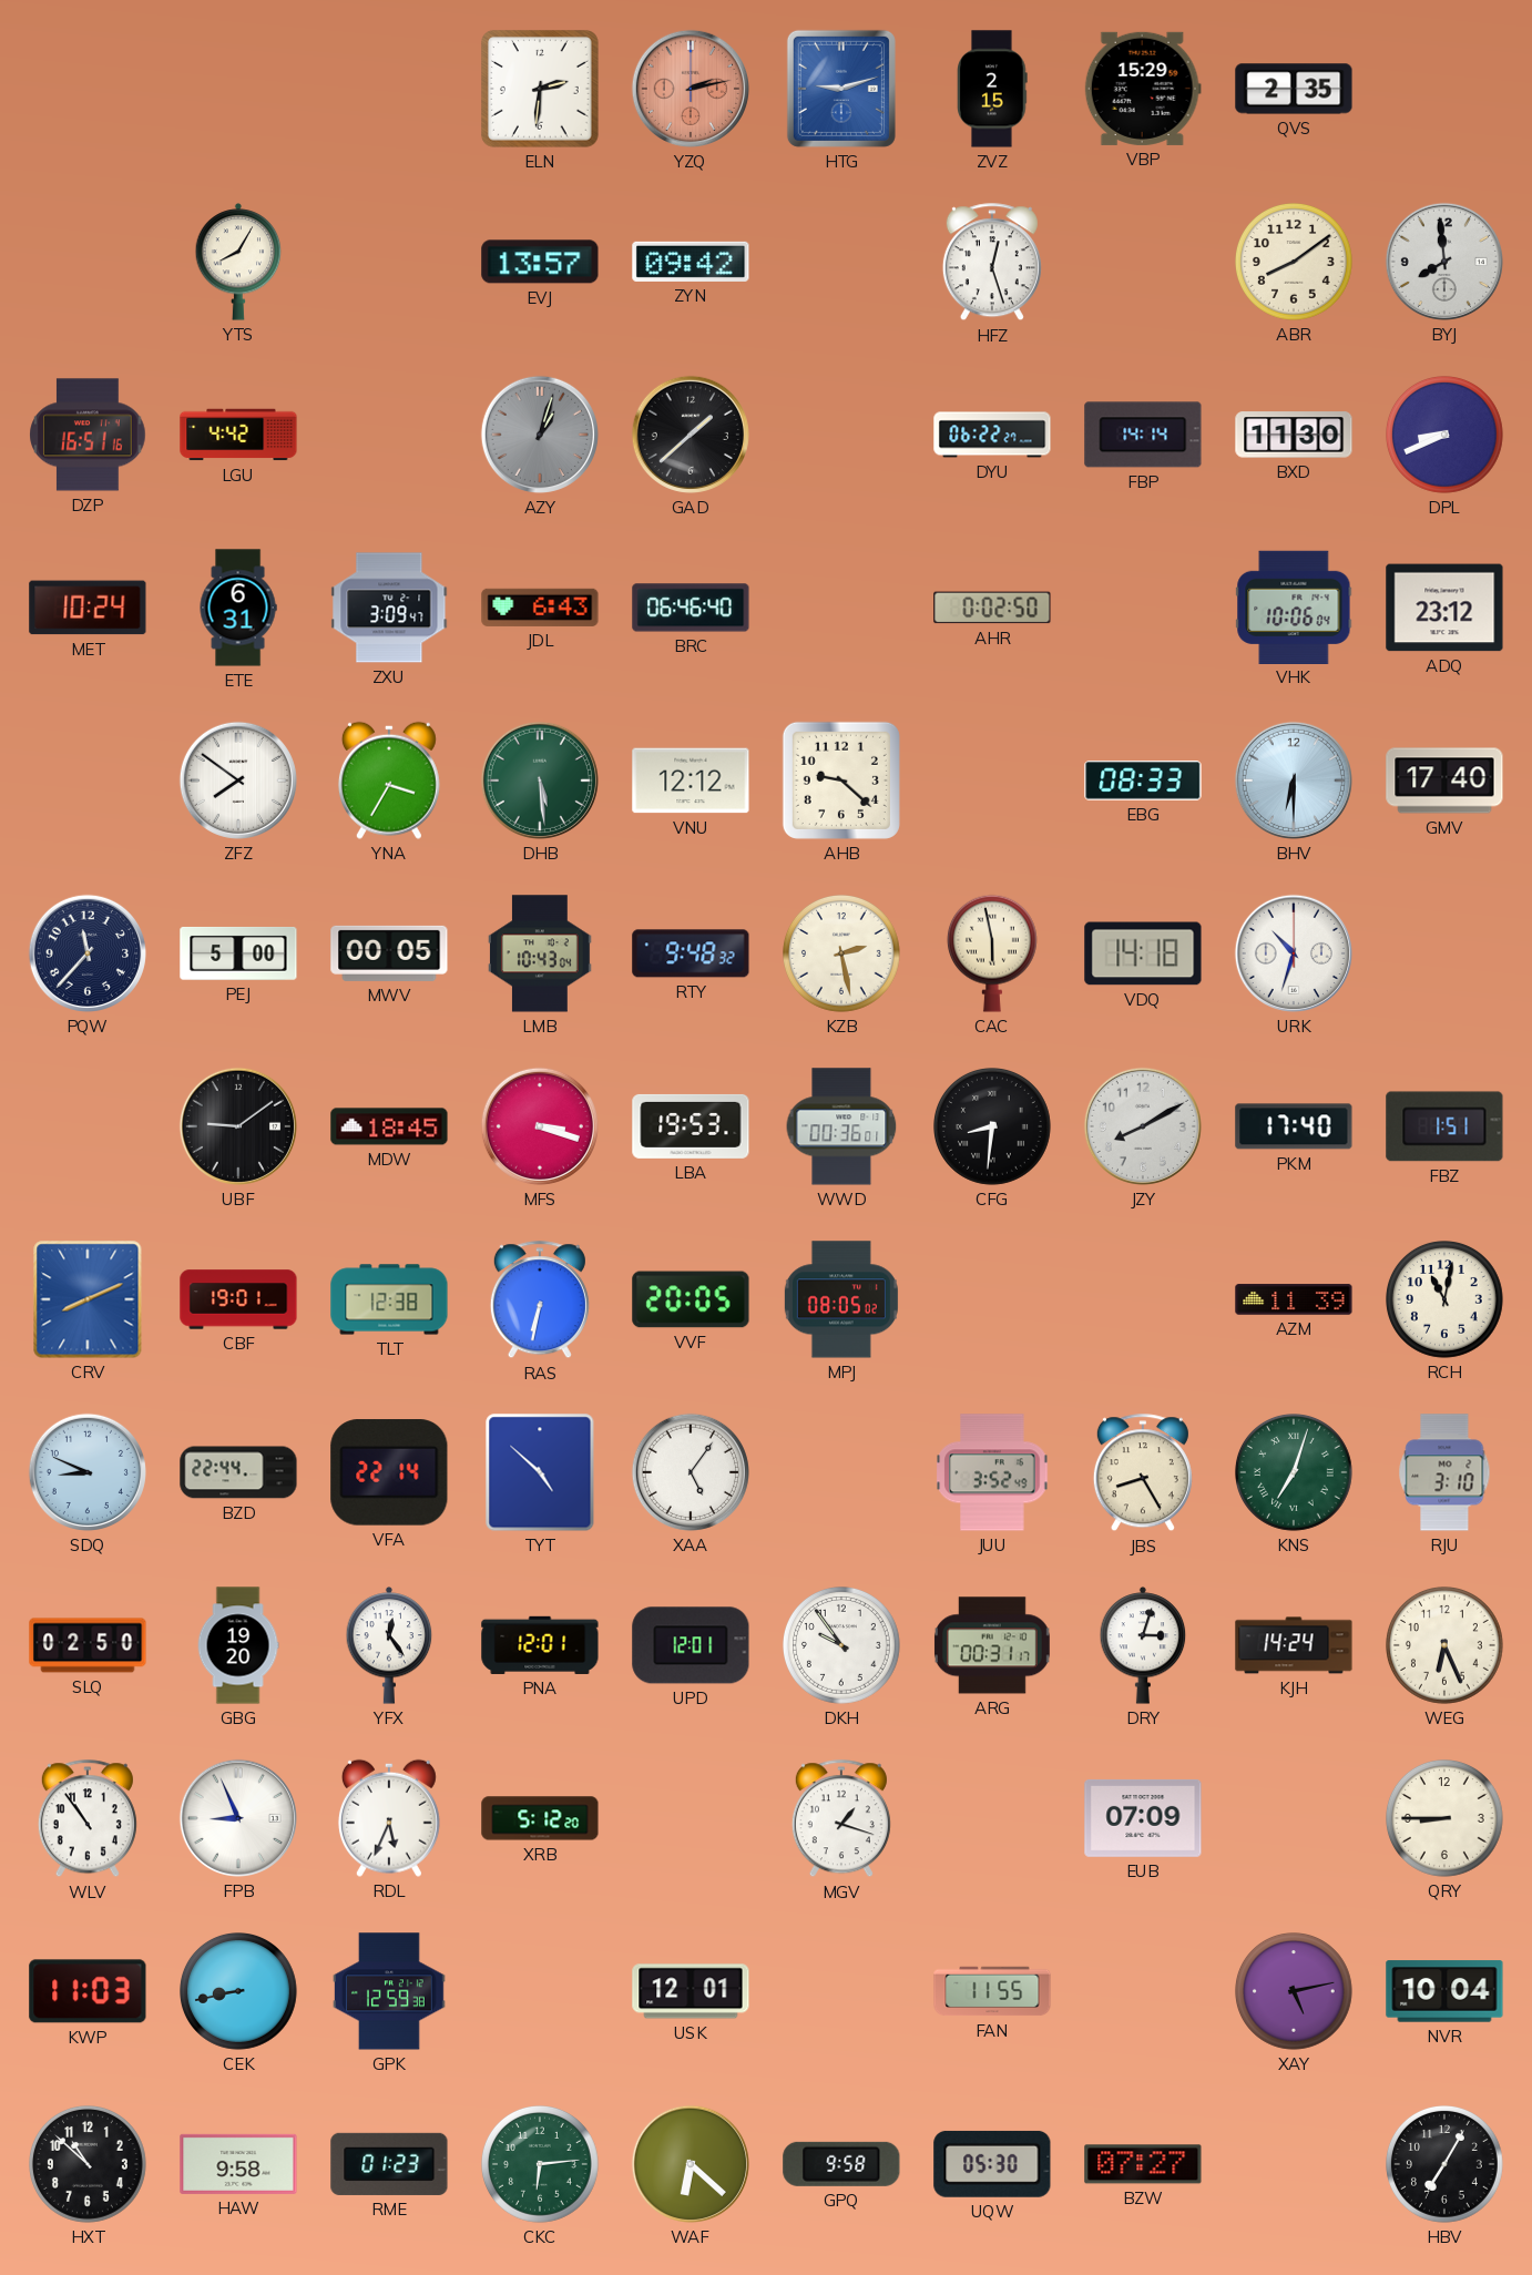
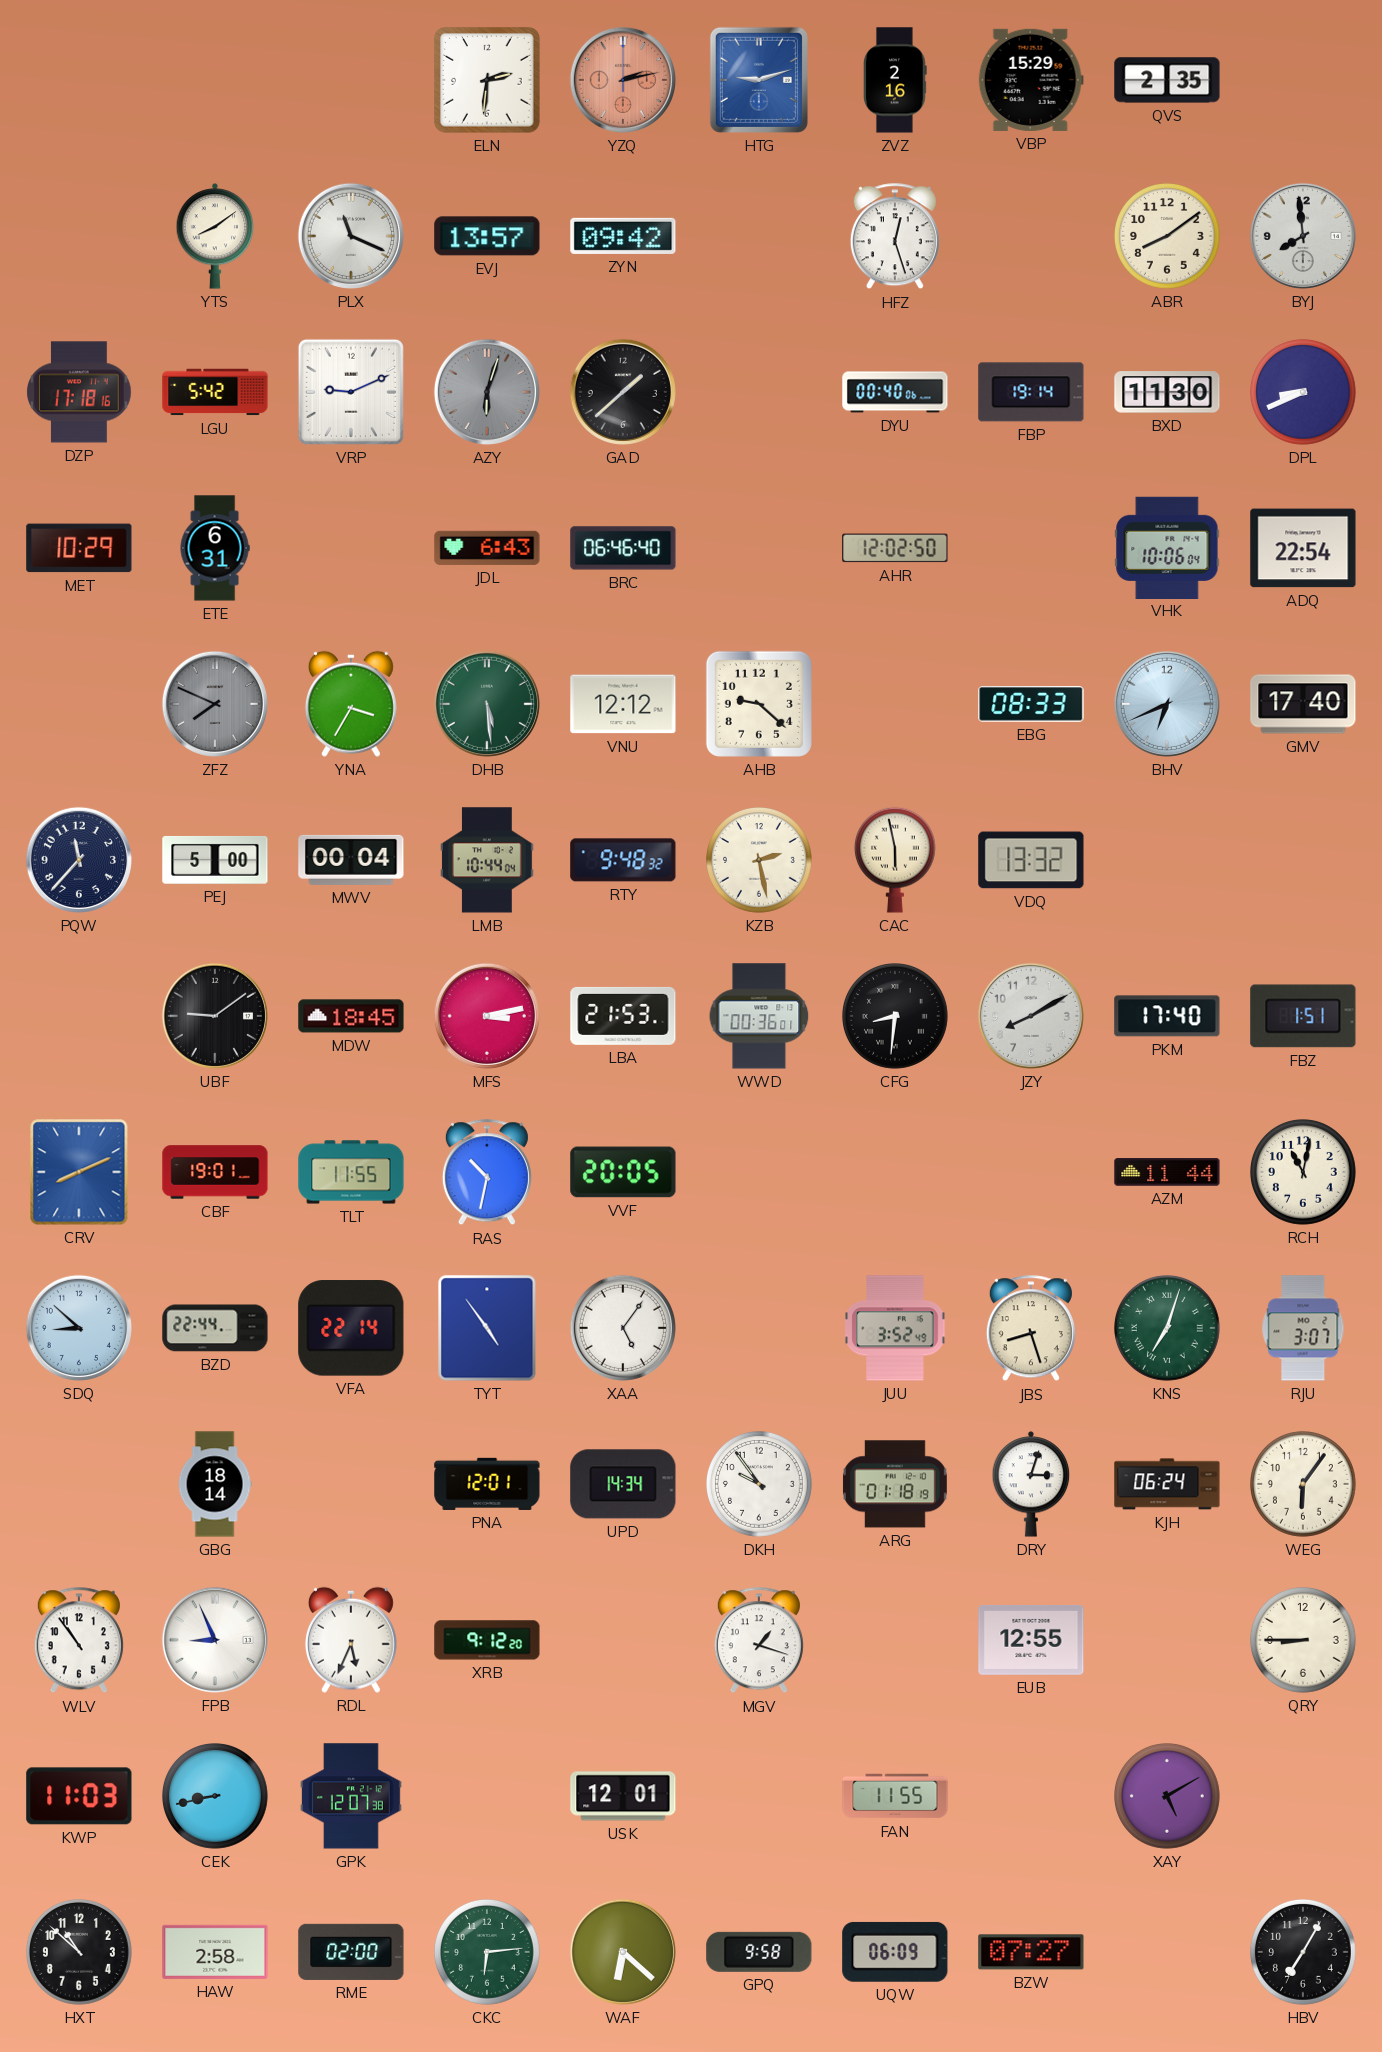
ZVZ: 2:15 -> 2:16
YTS: 8:05 -> 8:09
PLX: none -> 11:19
DZP: 16:51 -> 17:18
LGU: 4:42 -> 5:42
VRP: none -> 9:11
AZY: 1:03 -> 6:03
DYU: 06:22 -> 00:40
FBP: 14:14 -> 19:14
MET: 10:24 -> 10:29
ZXU: 3:09 -> none
AHR: 0:02 -> 12:02
ADQ: 23:12 -> 22:54
ZFZ: 7:51 -> 7:49
ZFZ dial: white -> grey
BHV: 6:30 -> 6:41
MWV: 00:05 -> 00:04
LMB: 10:43 -> 10:44
VDQ: 14:18 -> 13:32
URK: 10:33 -> none
MFS: 3:18 -> 3:13
LBA: 19:53 -> 21:53
TLT: 12:38 -> 11:55
RAS: 6:32 -> 10:32
MPJ: 08:05 -> none
AZM: 11:39 -> 11:44
SDQ: 8:49 -> 8:52
TYT: 4:52 -> 4:54
JBS: 8:25 -> 8:27
RJU: 3:10 -> 3:07
SLQ: 02:50 -> none
GBG: 19:20 -> 18:14
YFX: 12:24 -> none
UPD: 12:01 -> 14:34
ARG: 00:31 -> 01:18
KJH: 14:24 -> 06:24
WEG: 6:26 -> 6:06
XRB: 5:12 -> 9:12
EUB: 07:09 -> 12:55
GPK: 12:59 -> 12:07
XAY: 5:13 -> 5:10
NVR: 10:04 -> none
HAW: 9:58 -> 2:58
RME: 01:23 -> 02:00
UQW: 05:30 -> 06:09
